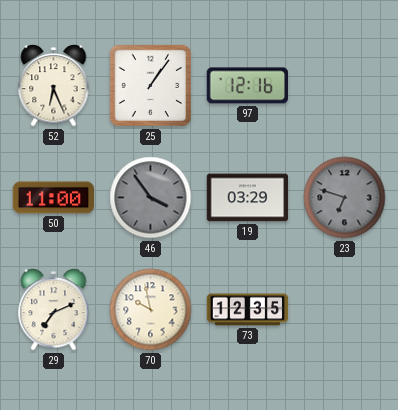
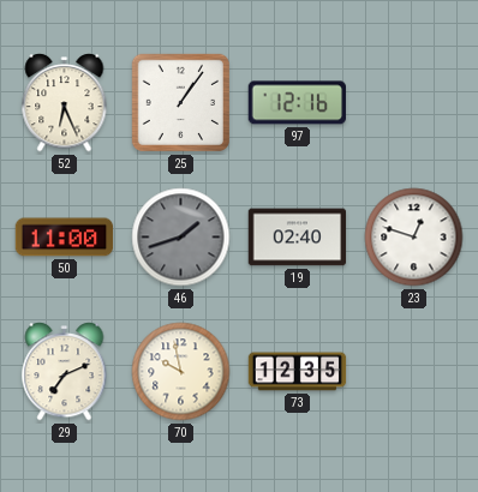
46: 3:54 -> 1:42
19: 03:29 -> 02:40
23: 6:48 -> 12:48
23 dial: grey -> white
